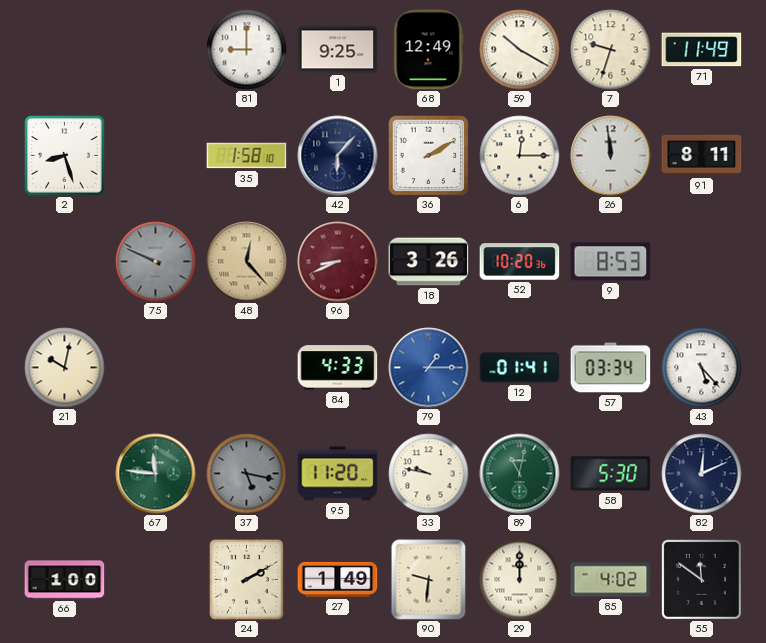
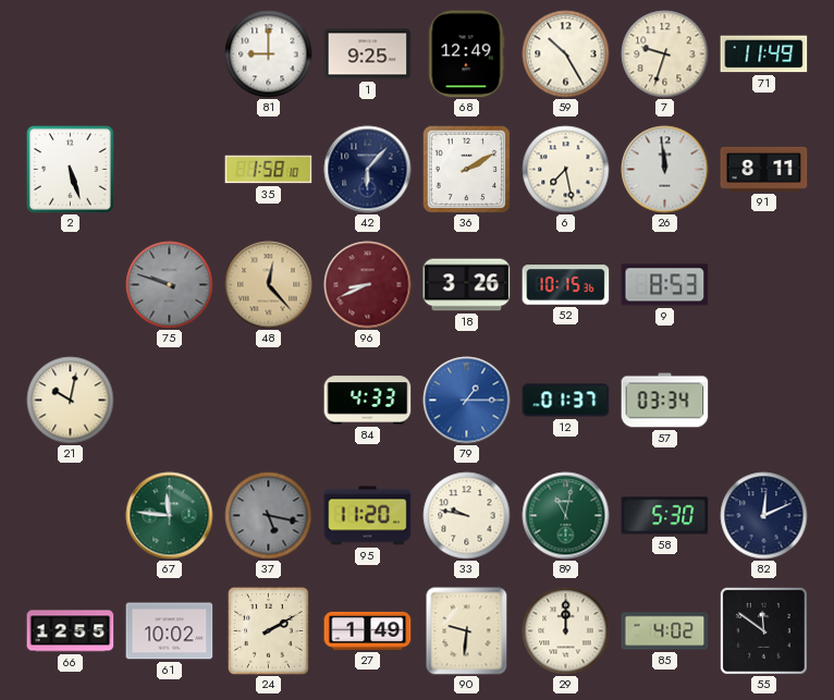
59: 10:20 -> 10:25
2: 8:27 -> 5:27
6: 12:15 -> 7:28
75: 9:49 -> 9:48
52: 10:20 -> 10:15
12: 01:41 -> 01:37
43: 5:23 -> none
66: 1:00 -> 12:55
61: none -> 10:02
